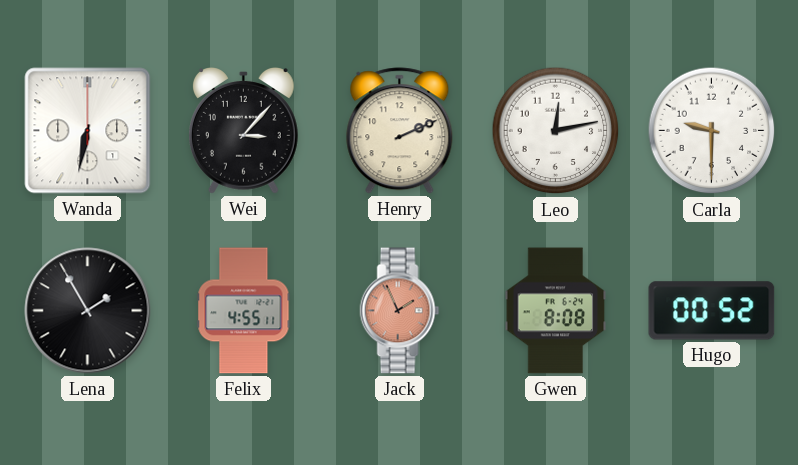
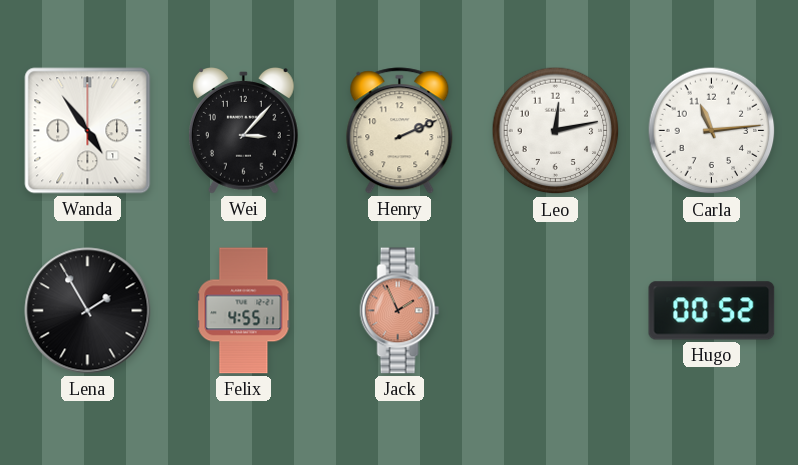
Wanda: 6:32 -> 4:54
Carla: 9:30 -> 11:14
Gwen: 8:08 -> none
